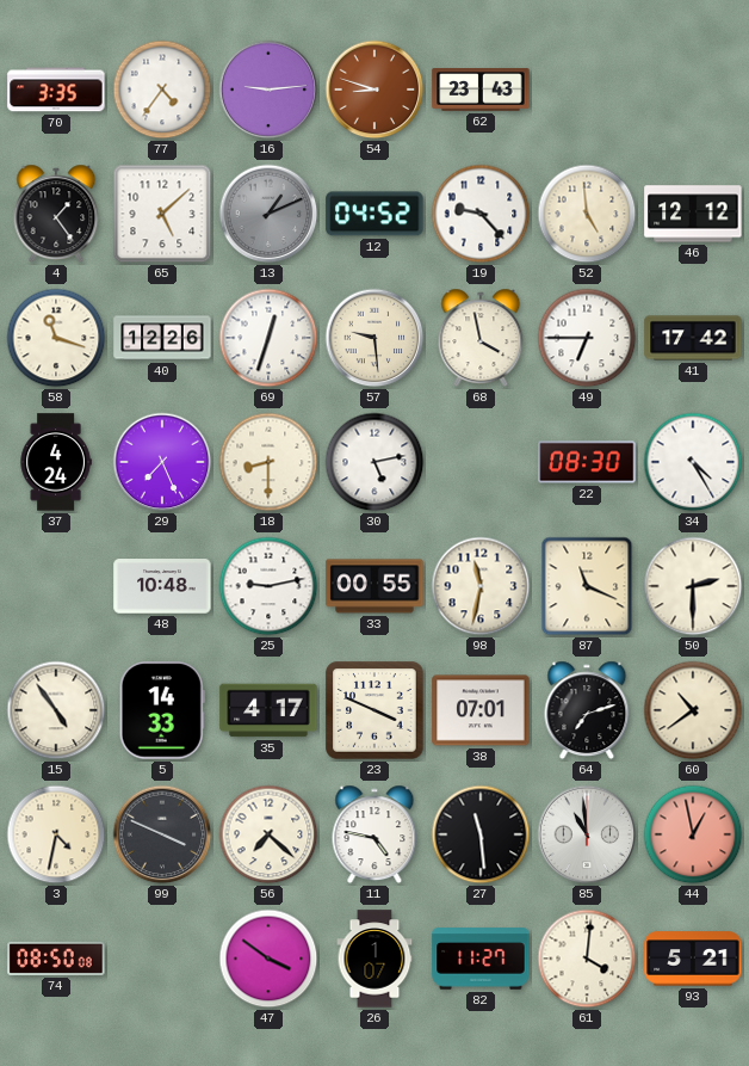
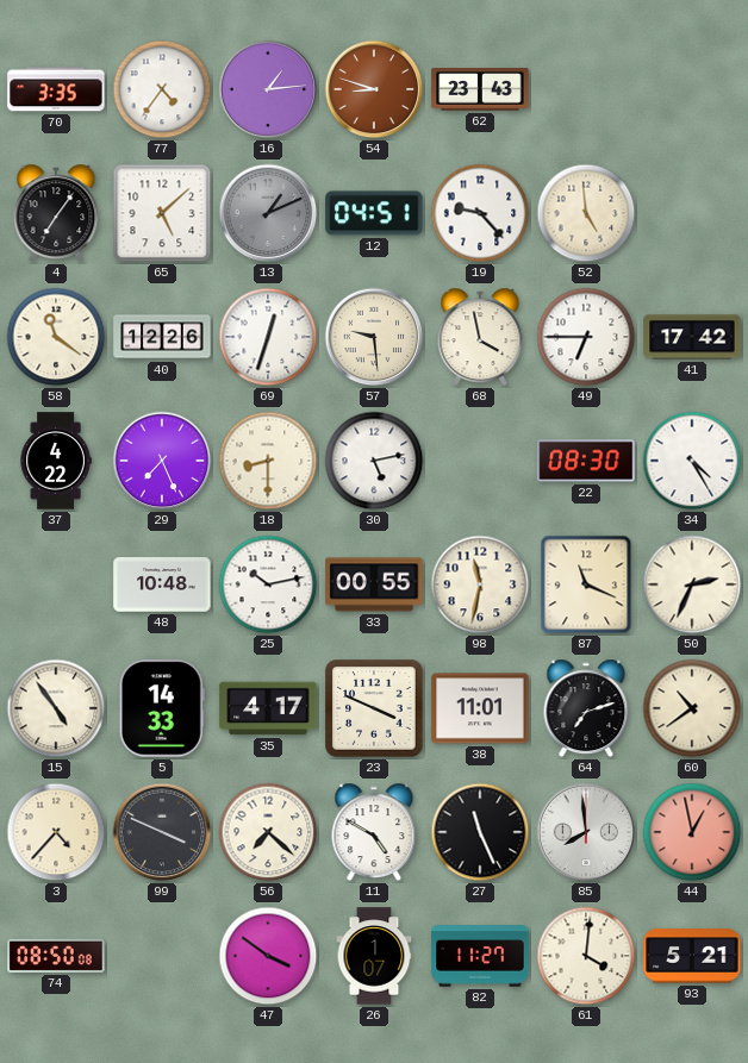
16: 9:14 -> 1:14
4: 1:24 -> 7:06
12: 04:52 -> 04:51
46: 12:12 -> none
58: 11:18 -> 11:21
37: 4:24 -> 4:22
25: 9:13 -> 10:13
50: 2:30 -> 2:34
38: 07:01 -> 11:01
3: 4:32 -> 4:37
11: 4:47 -> 4:50
27: 11:29 -> 11:26
85: 10:59 -> 7:59
